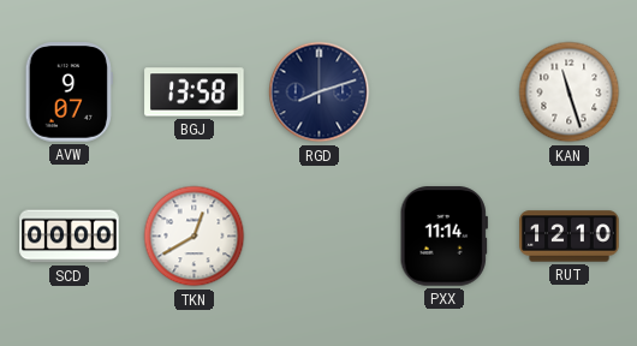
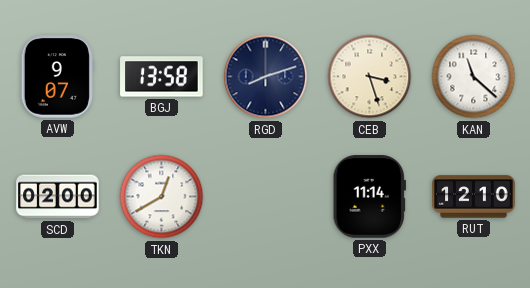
CEB: none -> 3:27
KAN: 11:27 -> 11:22
SCD: 00:00 -> 02:00
